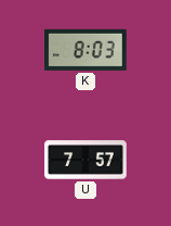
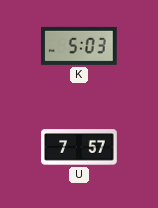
K: 8:03 -> 5:03
